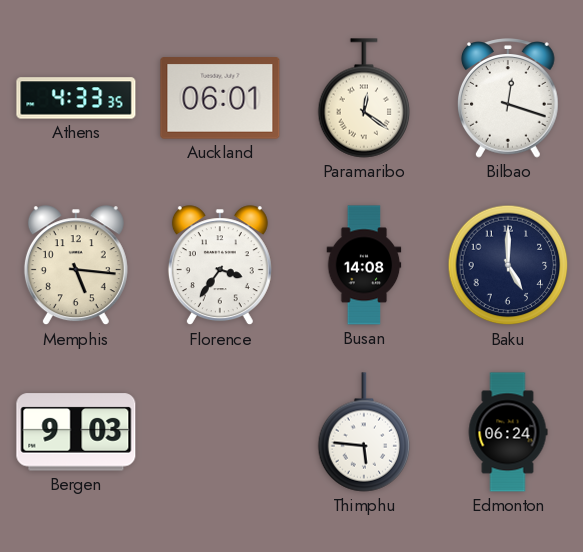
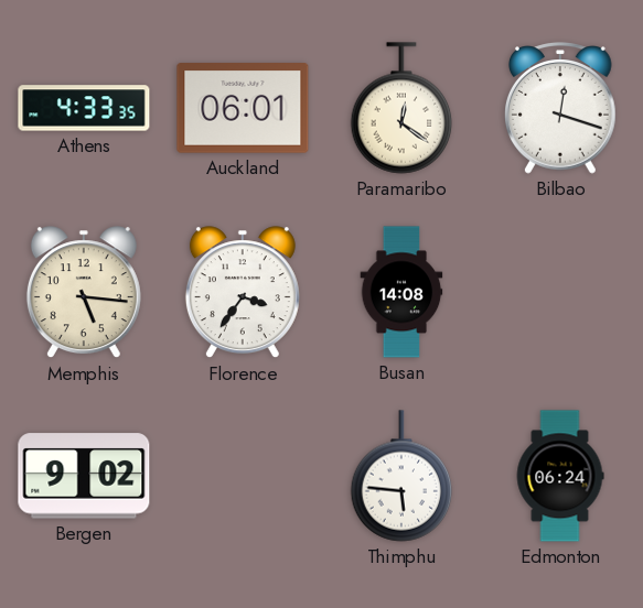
Baku: 5:00 -> none
Bergen: 9:03 -> 9:02
